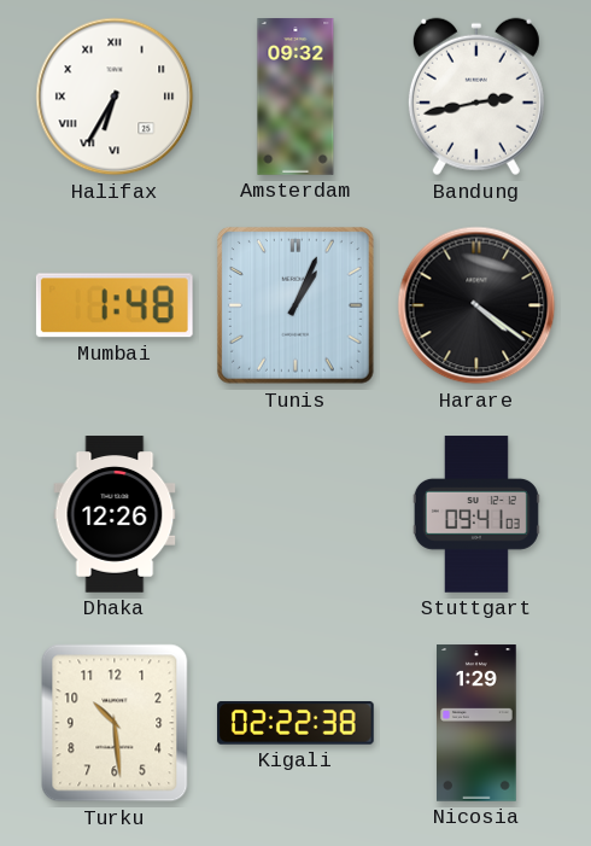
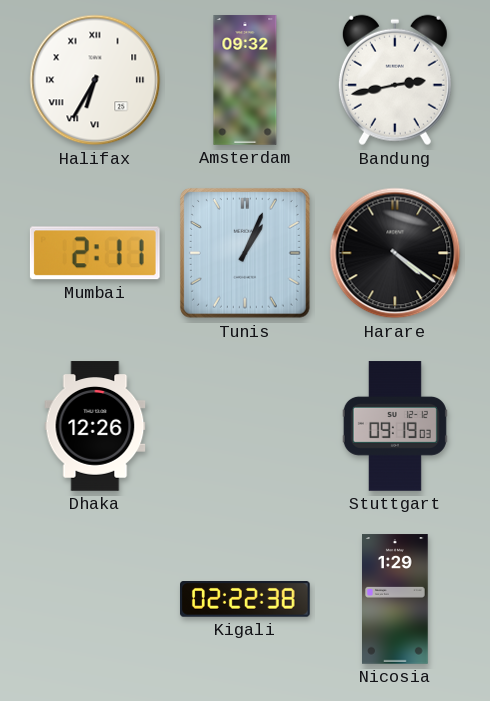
Mumbai: 1:48 -> 2:11
Stuttgart: 09:41 -> 09:19
Turku: 10:29 -> none
